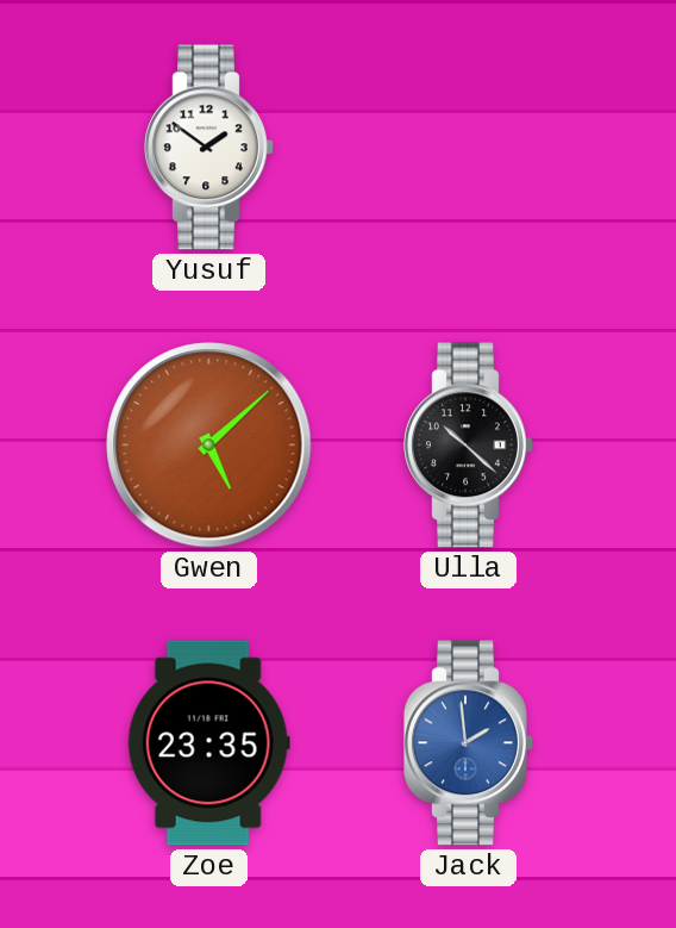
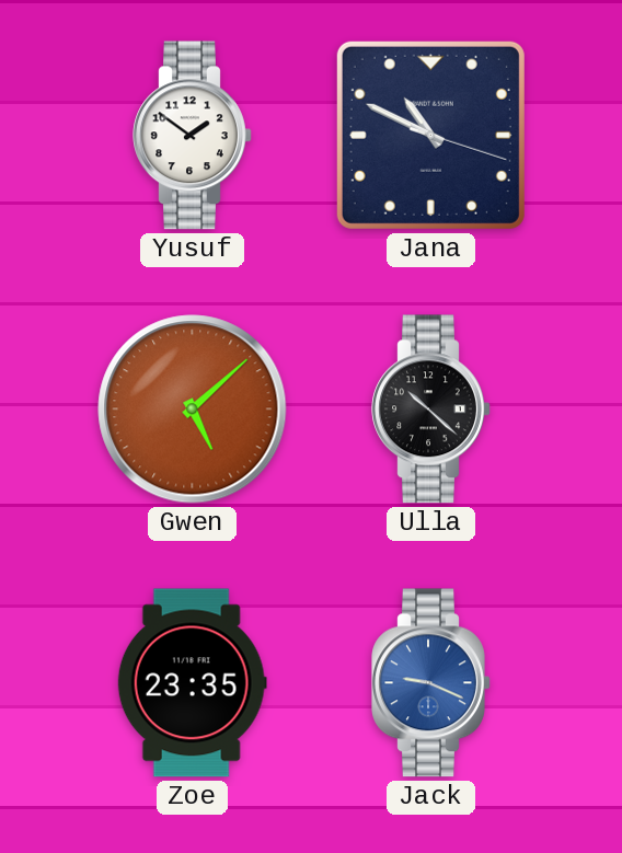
Jana: none -> 10:49
Jack: 1:59 -> 9:19
